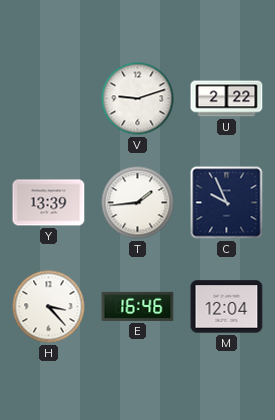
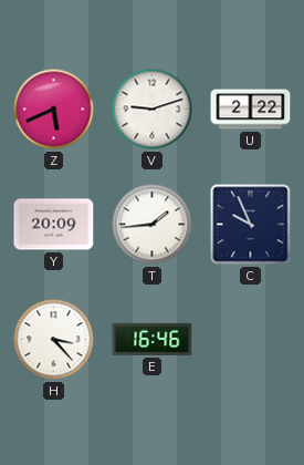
Z: none -> 5:41
Y: 13:39 -> 20:09
M: 12:04 -> none
